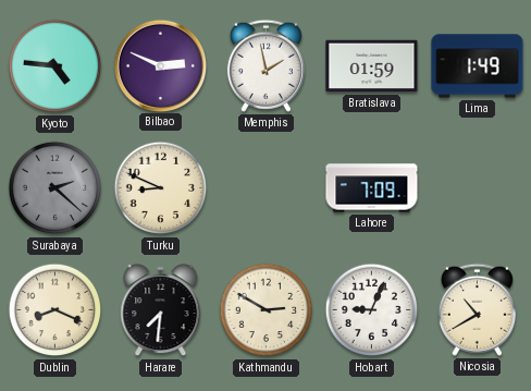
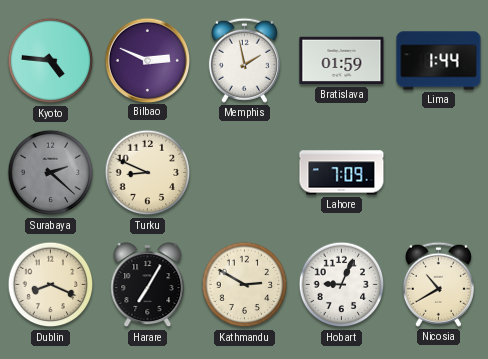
Lima: 1:49 -> 1:44
Harare: 7:31 -> 7:05
